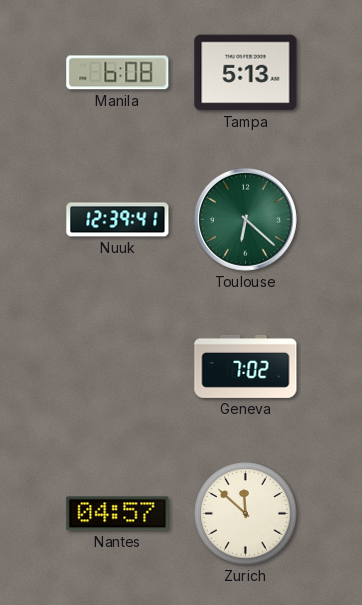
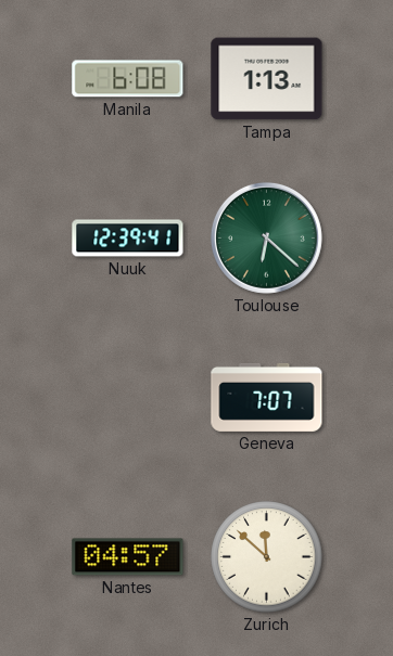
Tampa: 5:13 -> 1:13
Geneva: 7:02 -> 7:07
